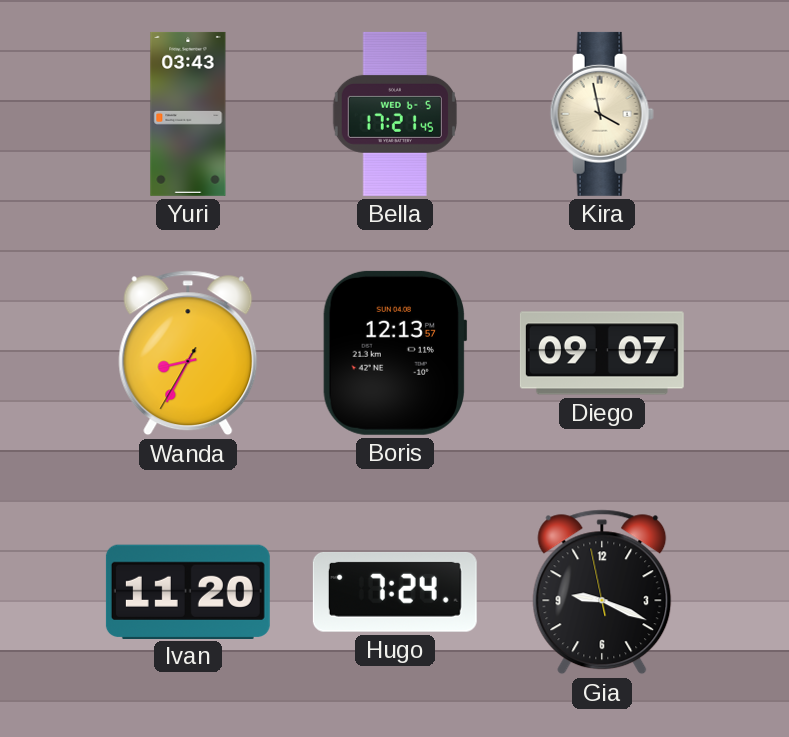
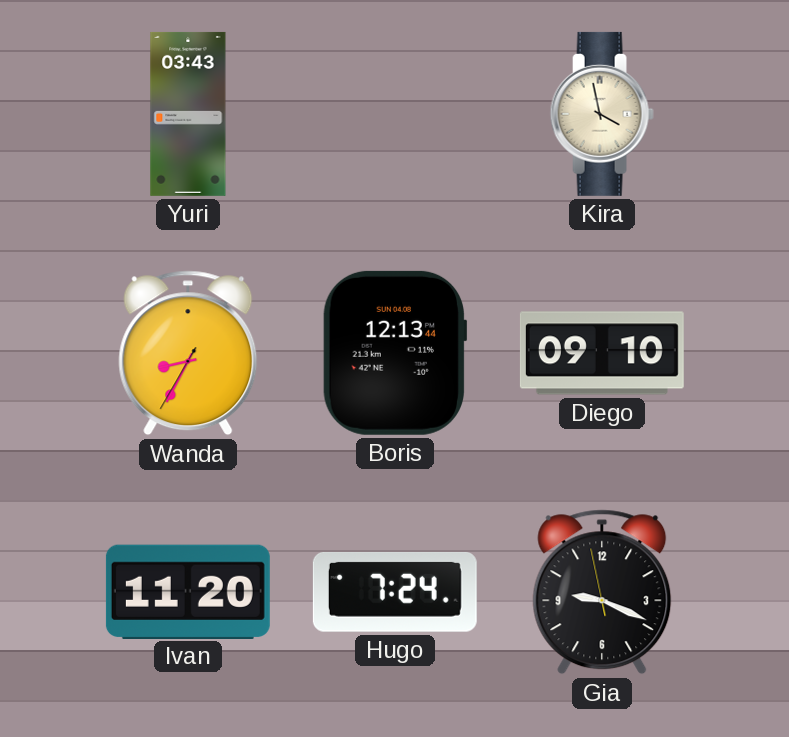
Bella: 17:21 -> none
Boris: 12:13:57 -> 12:13:44
Diego: 09:07 -> 09:10
